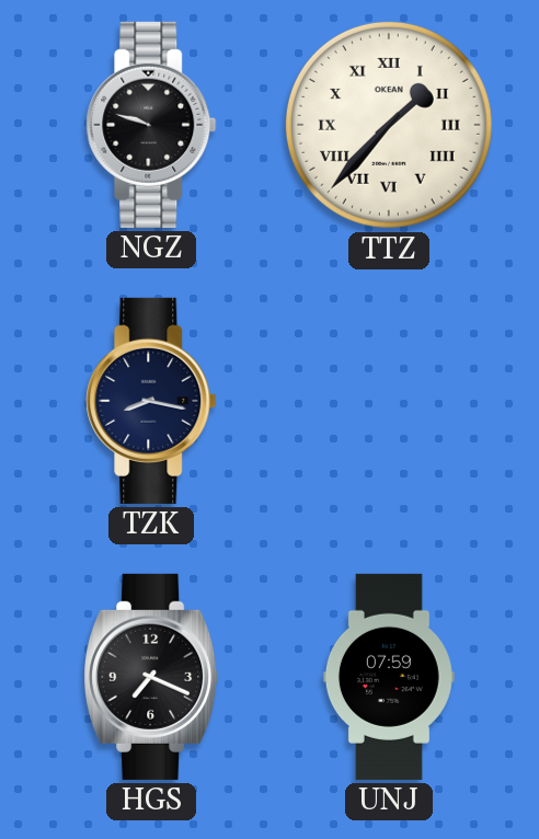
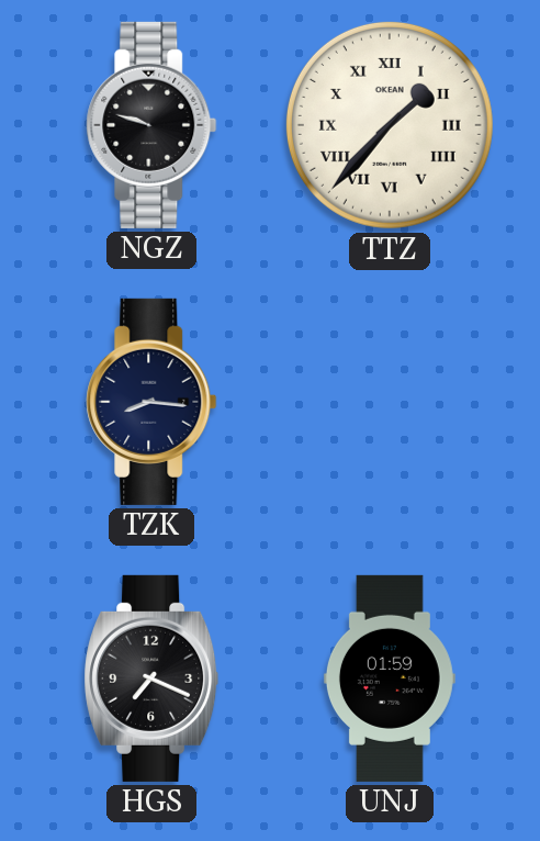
TZK: 8:17 -> 8:16
UNJ: 07:59 -> 01:59
